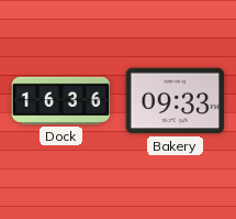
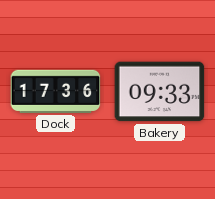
Dock: 16:36 -> 17:36
